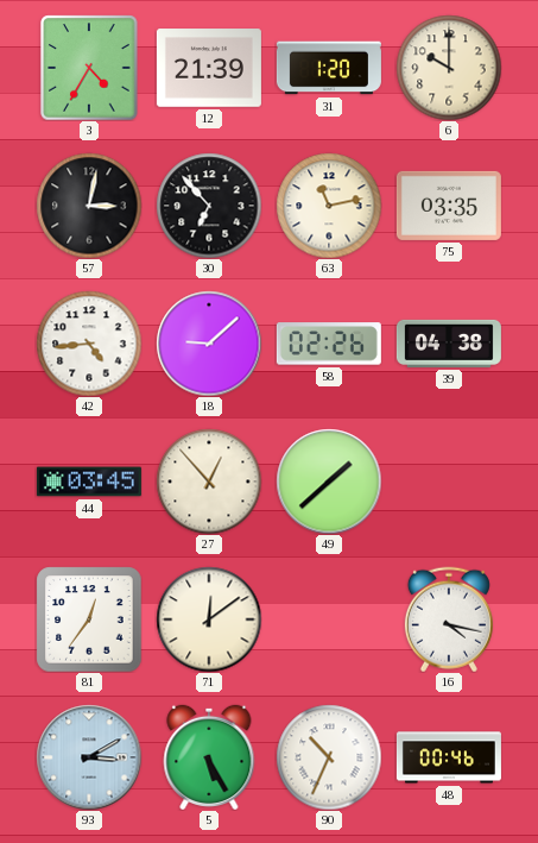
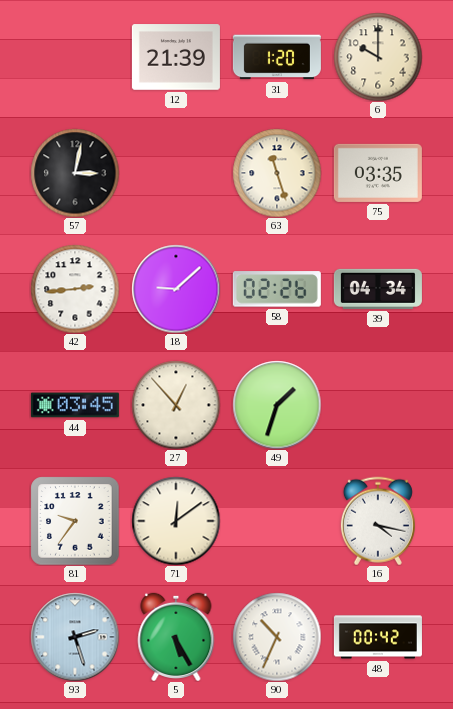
3: 4:35 -> none
30: 6:53 -> none
63: 11:13 -> 11:27
42: 4:44 -> 2:44
39: 04:38 -> 04:34
49: 1:38 -> 1:33
81: 12:36 -> 9:36
93: 3:10 -> 2:27
48: 00:46 -> 00:42
